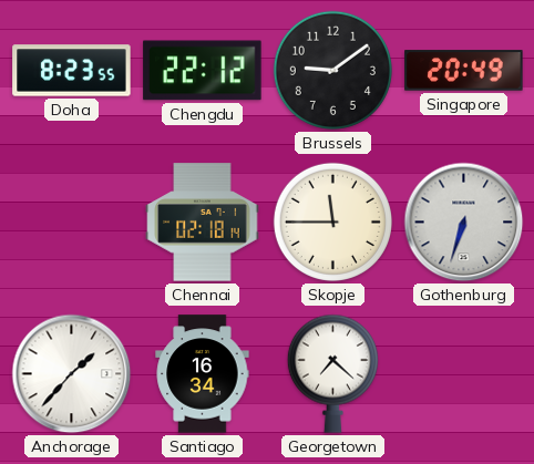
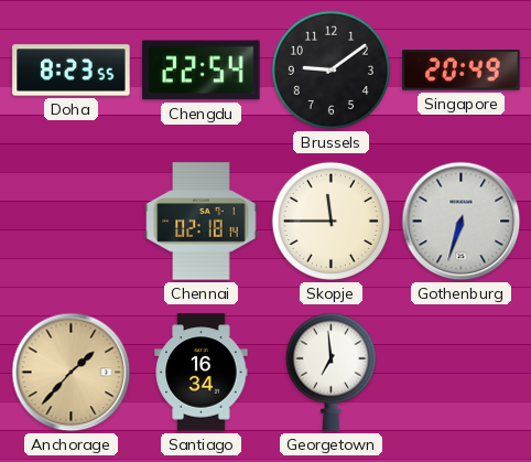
Chengdu: 22:12 -> 22:54
Anchorage dial: white -> champagne
Georgetown: 7:22 -> 6:59
